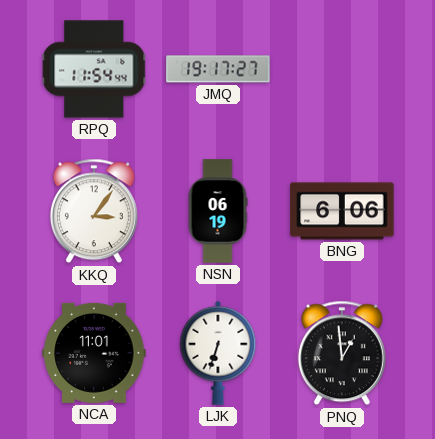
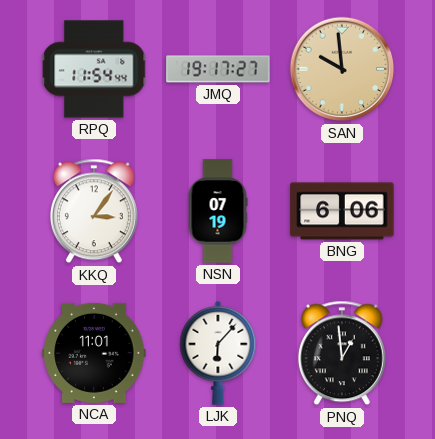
SAN: none -> 9:59
NSN: 06:19 -> 07:19
LJK: 6:33 -> 6:07
